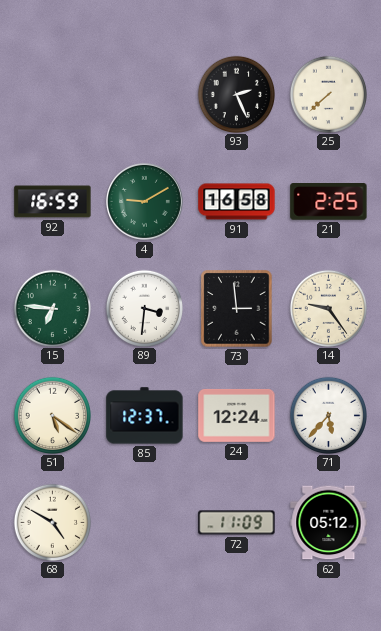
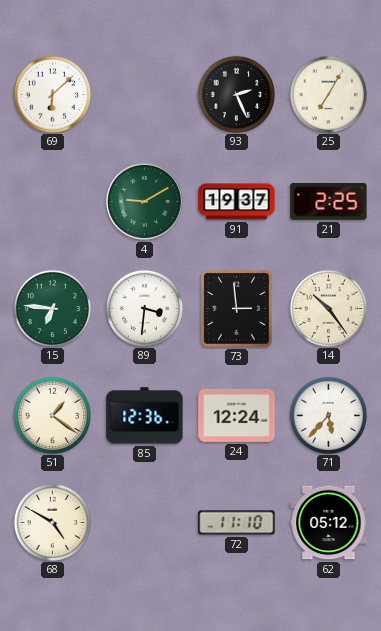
69: none -> 6:08
25: 7:38 -> 7:05
92: 16:59 -> none
91: 16:58 -> 19:37
14: 9:24 -> 10:24
51: 5:21 -> 1:21
85: 12:37 -> 12:36
72: 11:09 -> 11:10
